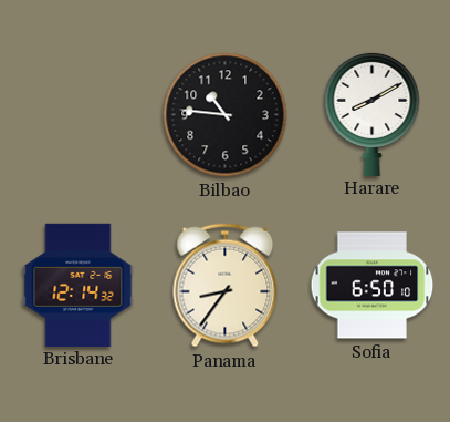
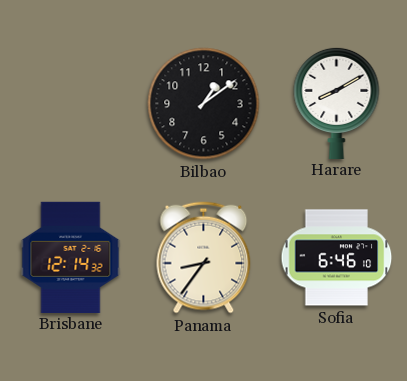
Bilbao: 10:46 -> 1:09
Sofia: 6:50 -> 6:46
